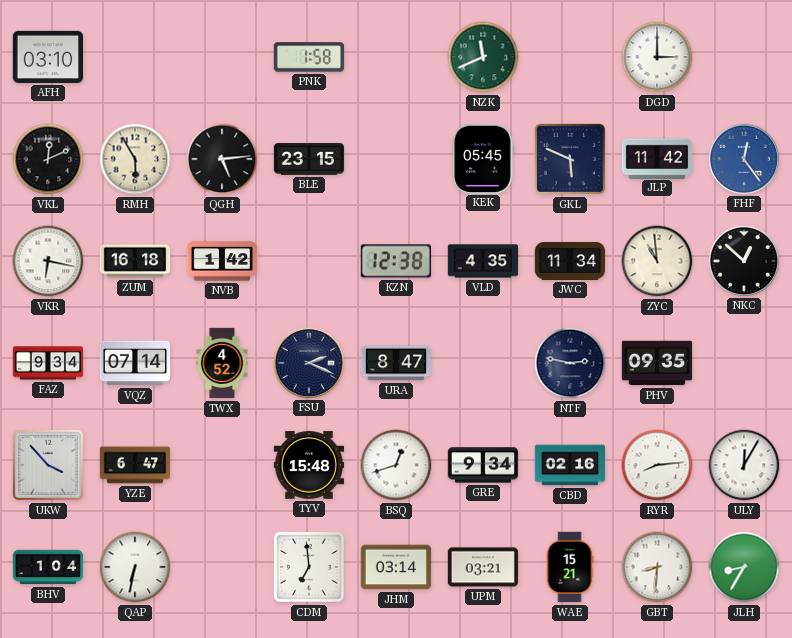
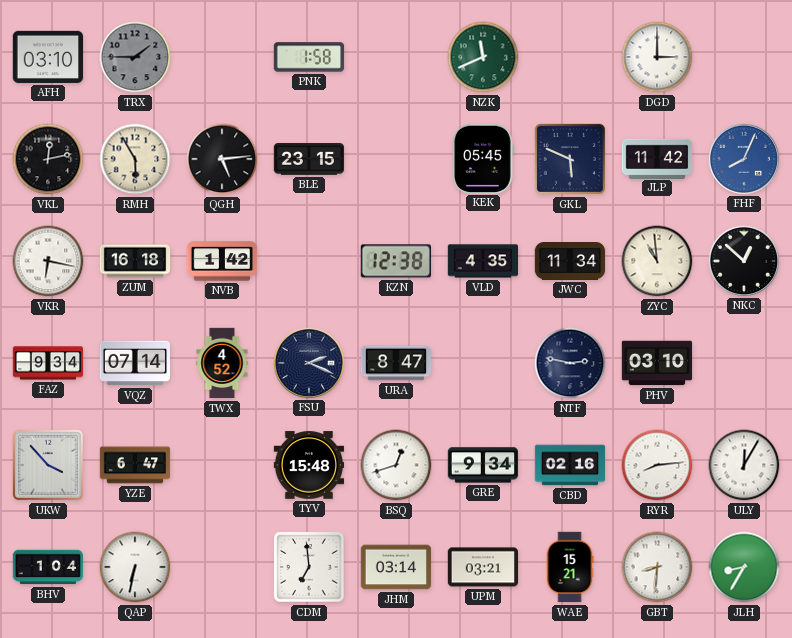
TRX: none -> 1:45
VKL: 12:11 -> 12:13
FHF: 12:24 -> 8:04
PHV: 09:35 -> 03:10
